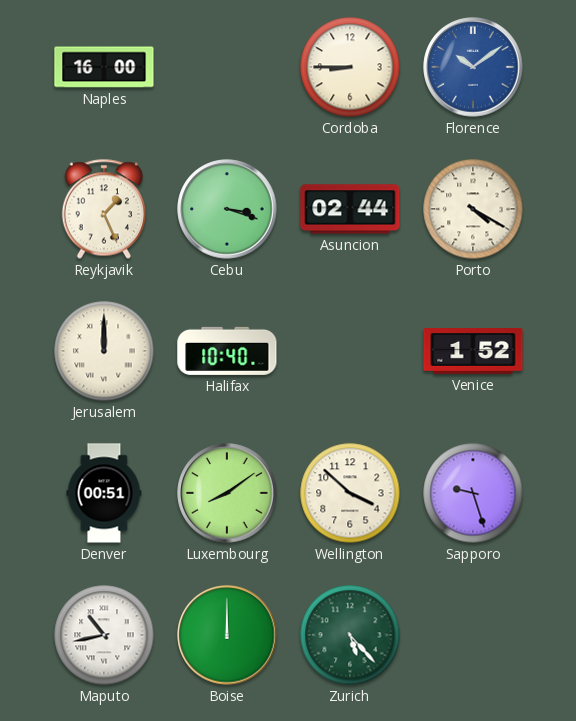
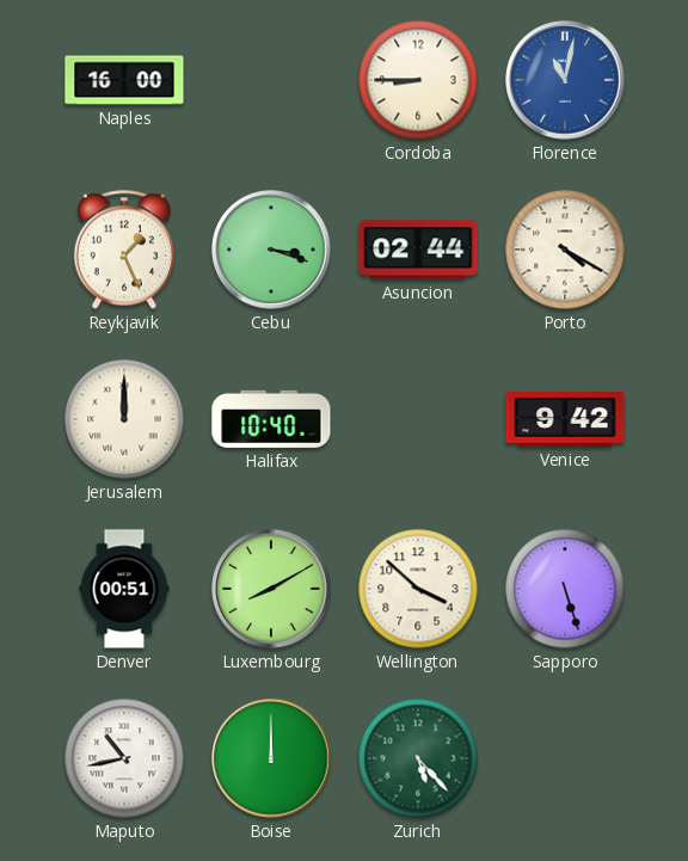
Florence: 10:09 -> 11:02
Venice: 1:52 -> 9:42
Luxembourg: 8:09 -> 8:10
Sapporo: 9:27 -> 5:27
